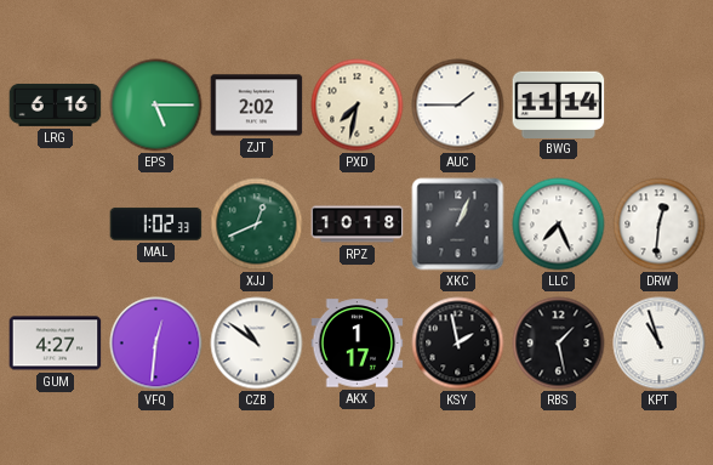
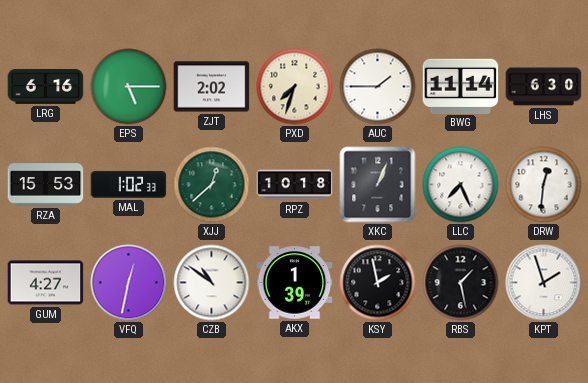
PXD: 7:32 -> 7:33
LHS: none -> 6:30
RZA: none -> 15:53
XJJ: 12:41 -> 12:38
VFQ: 12:31 -> 12:32
AKX: 1:17 -> 1:39
KPT: 10:57 -> 1:57
